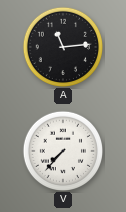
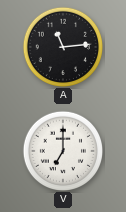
V: 7:37 -> 7:00
